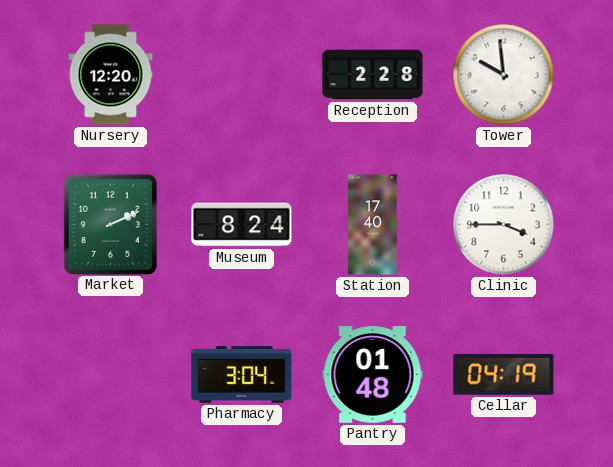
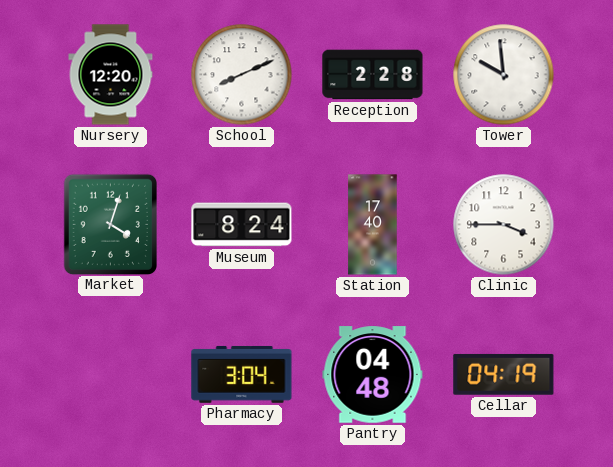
School: none -> 8:11
Market: 2:11 -> 4:03
Pantry: 01:48 -> 04:48
